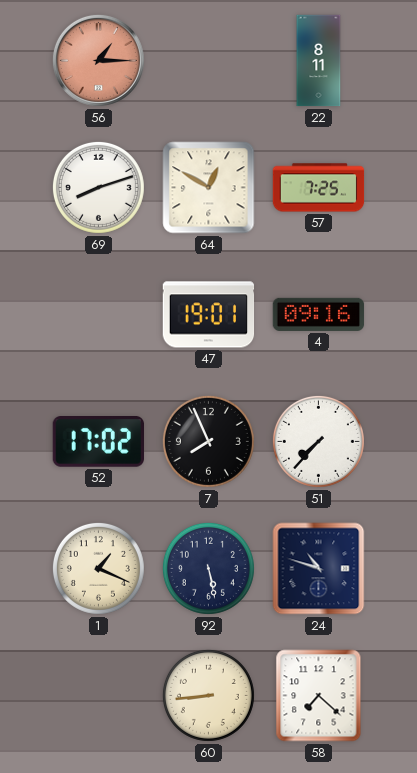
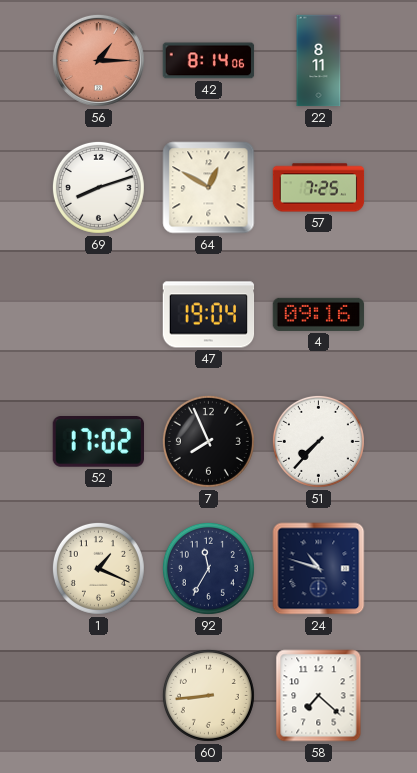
42: none -> 8:14
47: 19:01 -> 19:04
92: 5:28 -> 11:35
